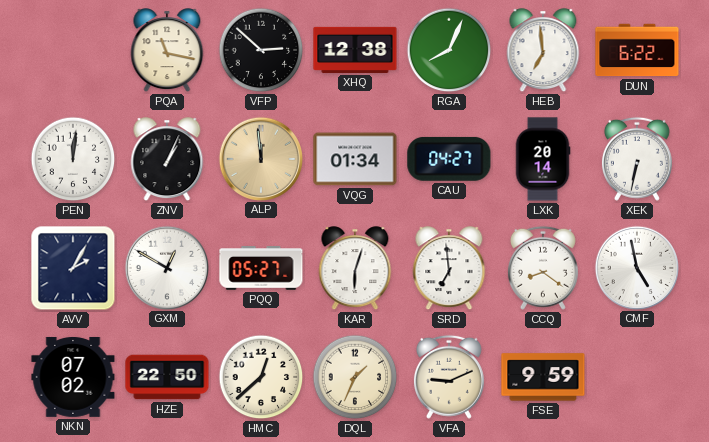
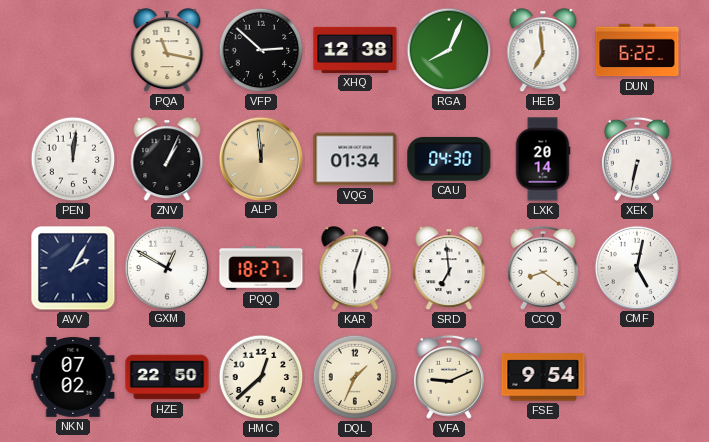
CAU: 04:27 -> 04:30
PQQ: 05:27 -> 18:27
CMF: 4:58 -> 5:02
FSE: 9:59 -> 9:54
